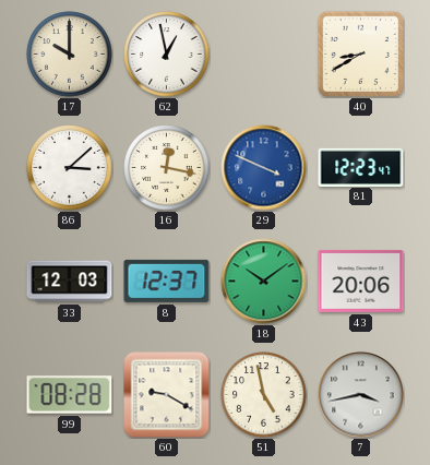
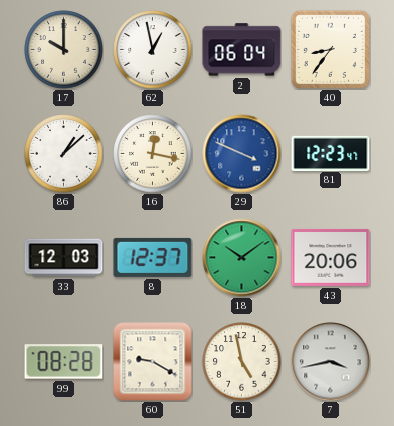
2: none -> 06:04
40: 8:40 -> 8:36
86: 3:08 -> 1:08
